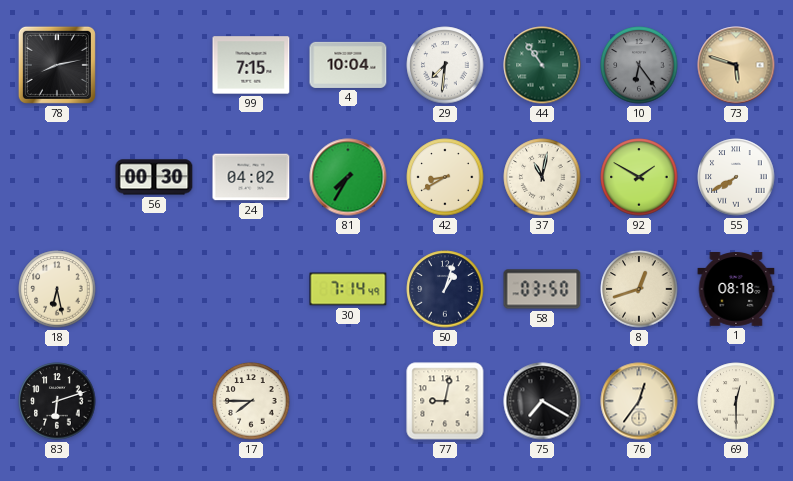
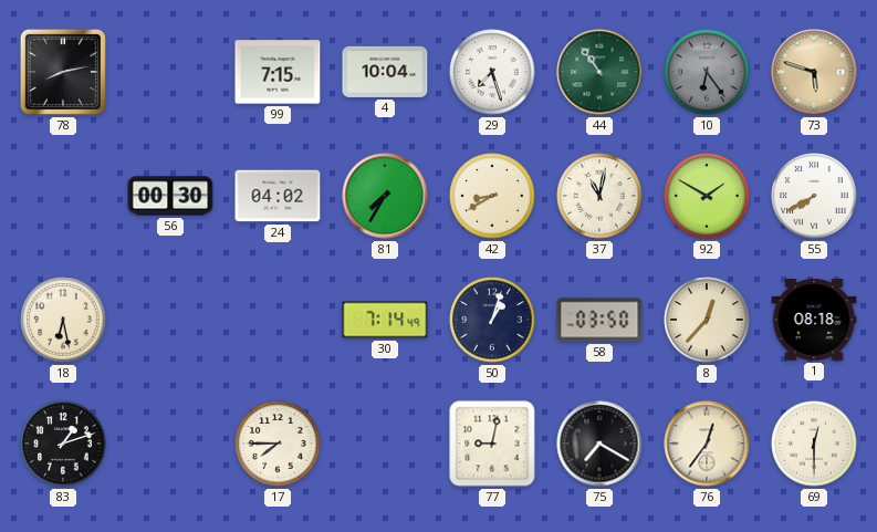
29: 7:31 -> 7:27
8: 12:42 -> 12:37
83: 6:12 -> 1:12
